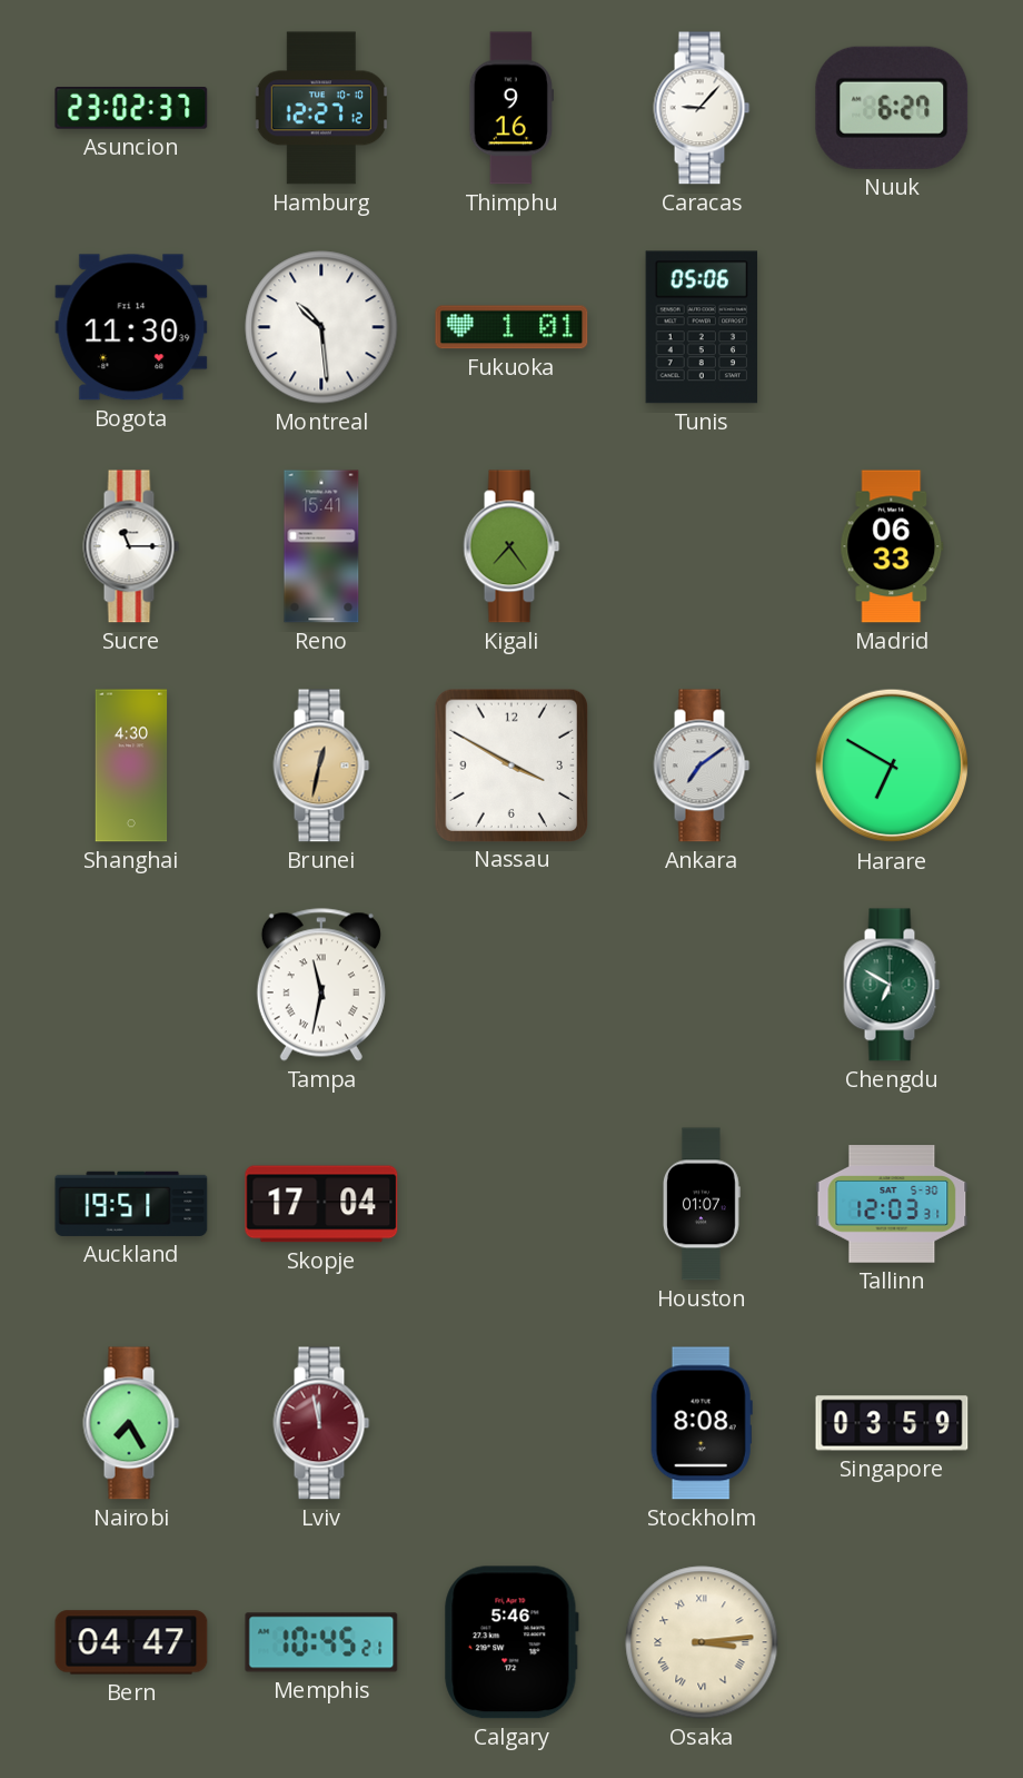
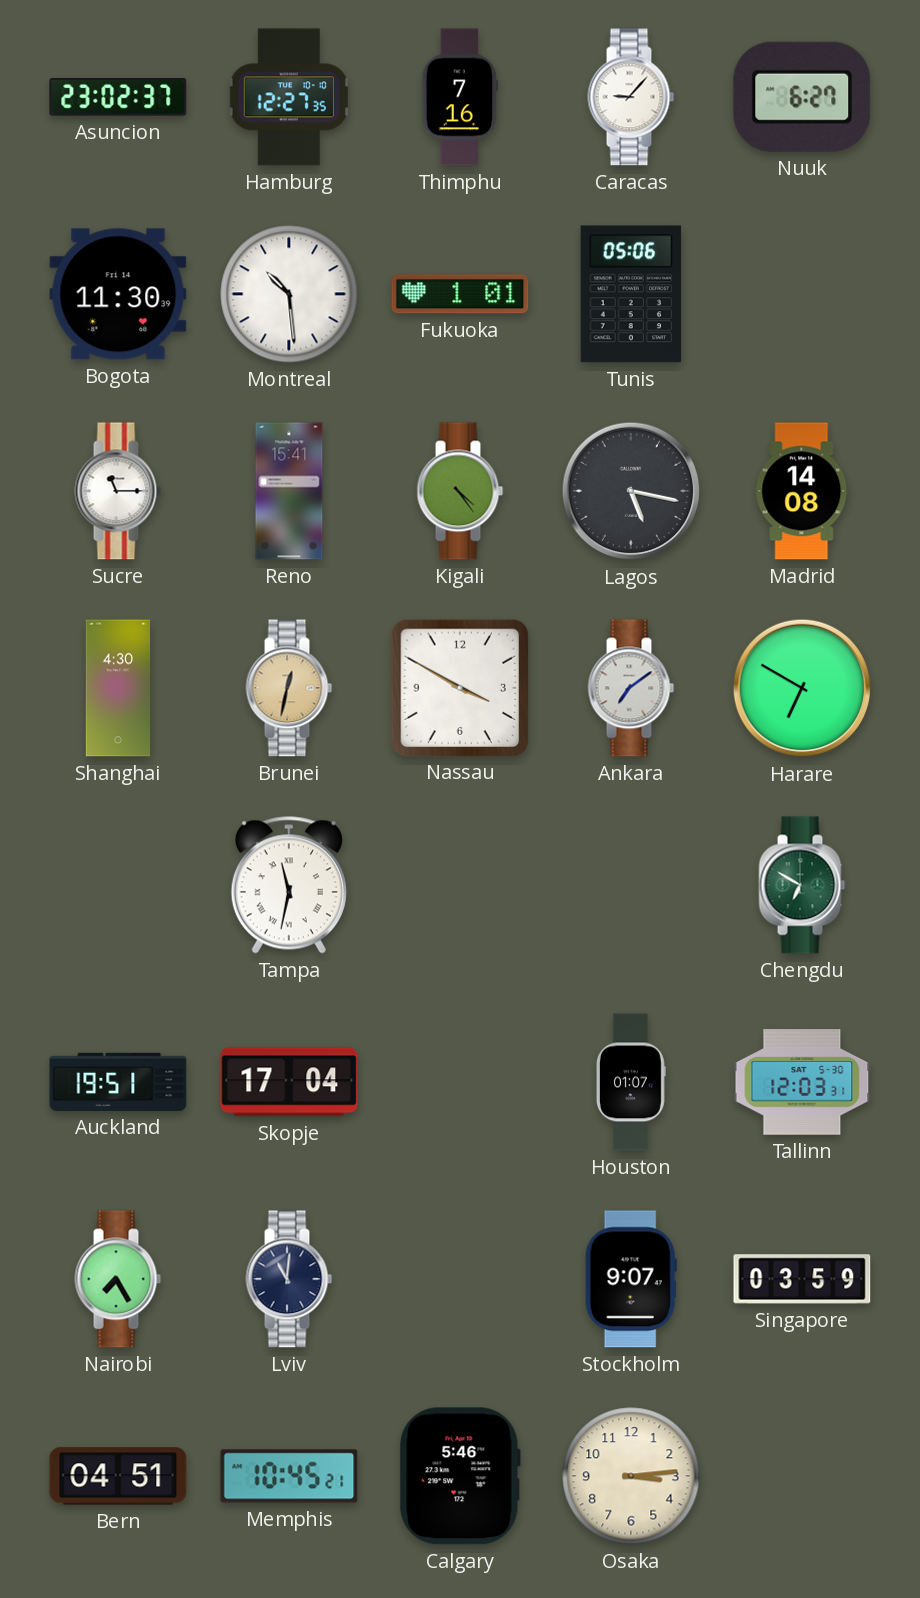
Hamburg: 12:27:12 -> 12:27:35
Thimphu: 9:16 -> 7:16
Kigali: 7:24 -> 4:24
Lagos: none -> 5:17
Madrid: 06:33 -> 14:08
Lviv: 11:58 -> 11:01
Lviv dial: burgundy -> navy
Stockholm: 8:08 -> 9:07
Bern: 04:47 -> 04:51
Osaka numerals: Roman -> Arabic
